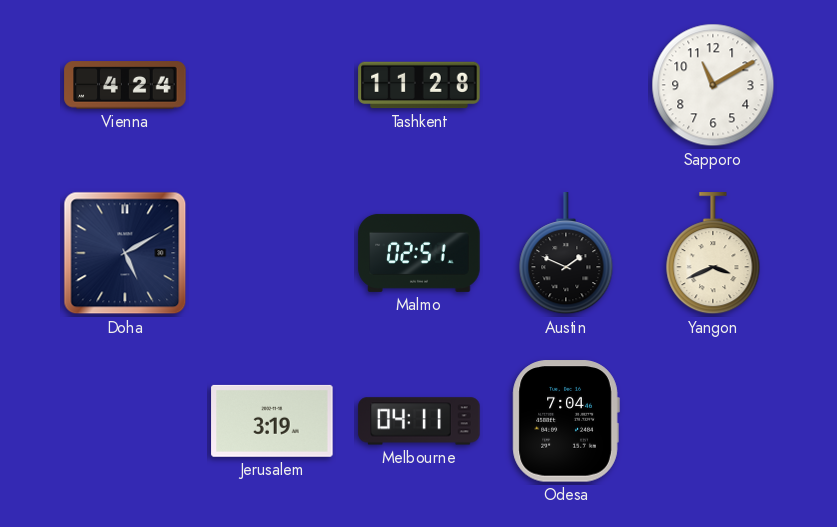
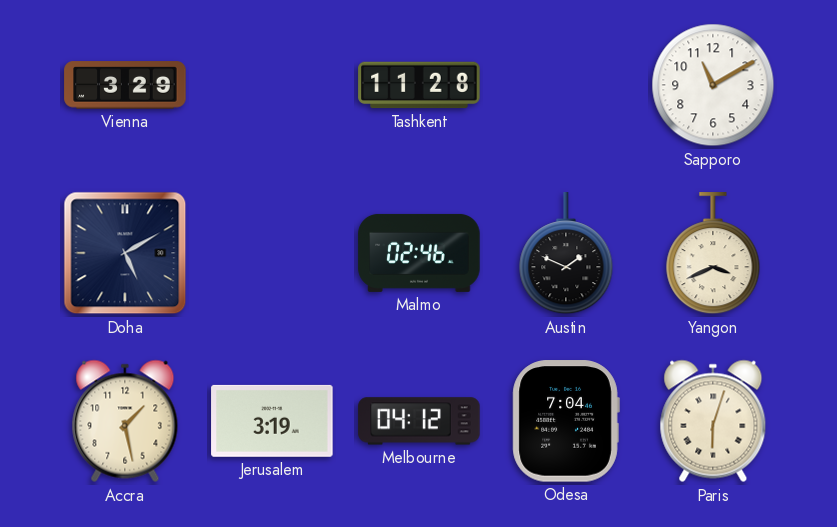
Vienna: 4:24 -> 3:29
Malmo: 02:51 -> 02:46
Accra: none -> 1:28
Melbourne: 04:11 -> 04:12
Paris: none -> 6:03
